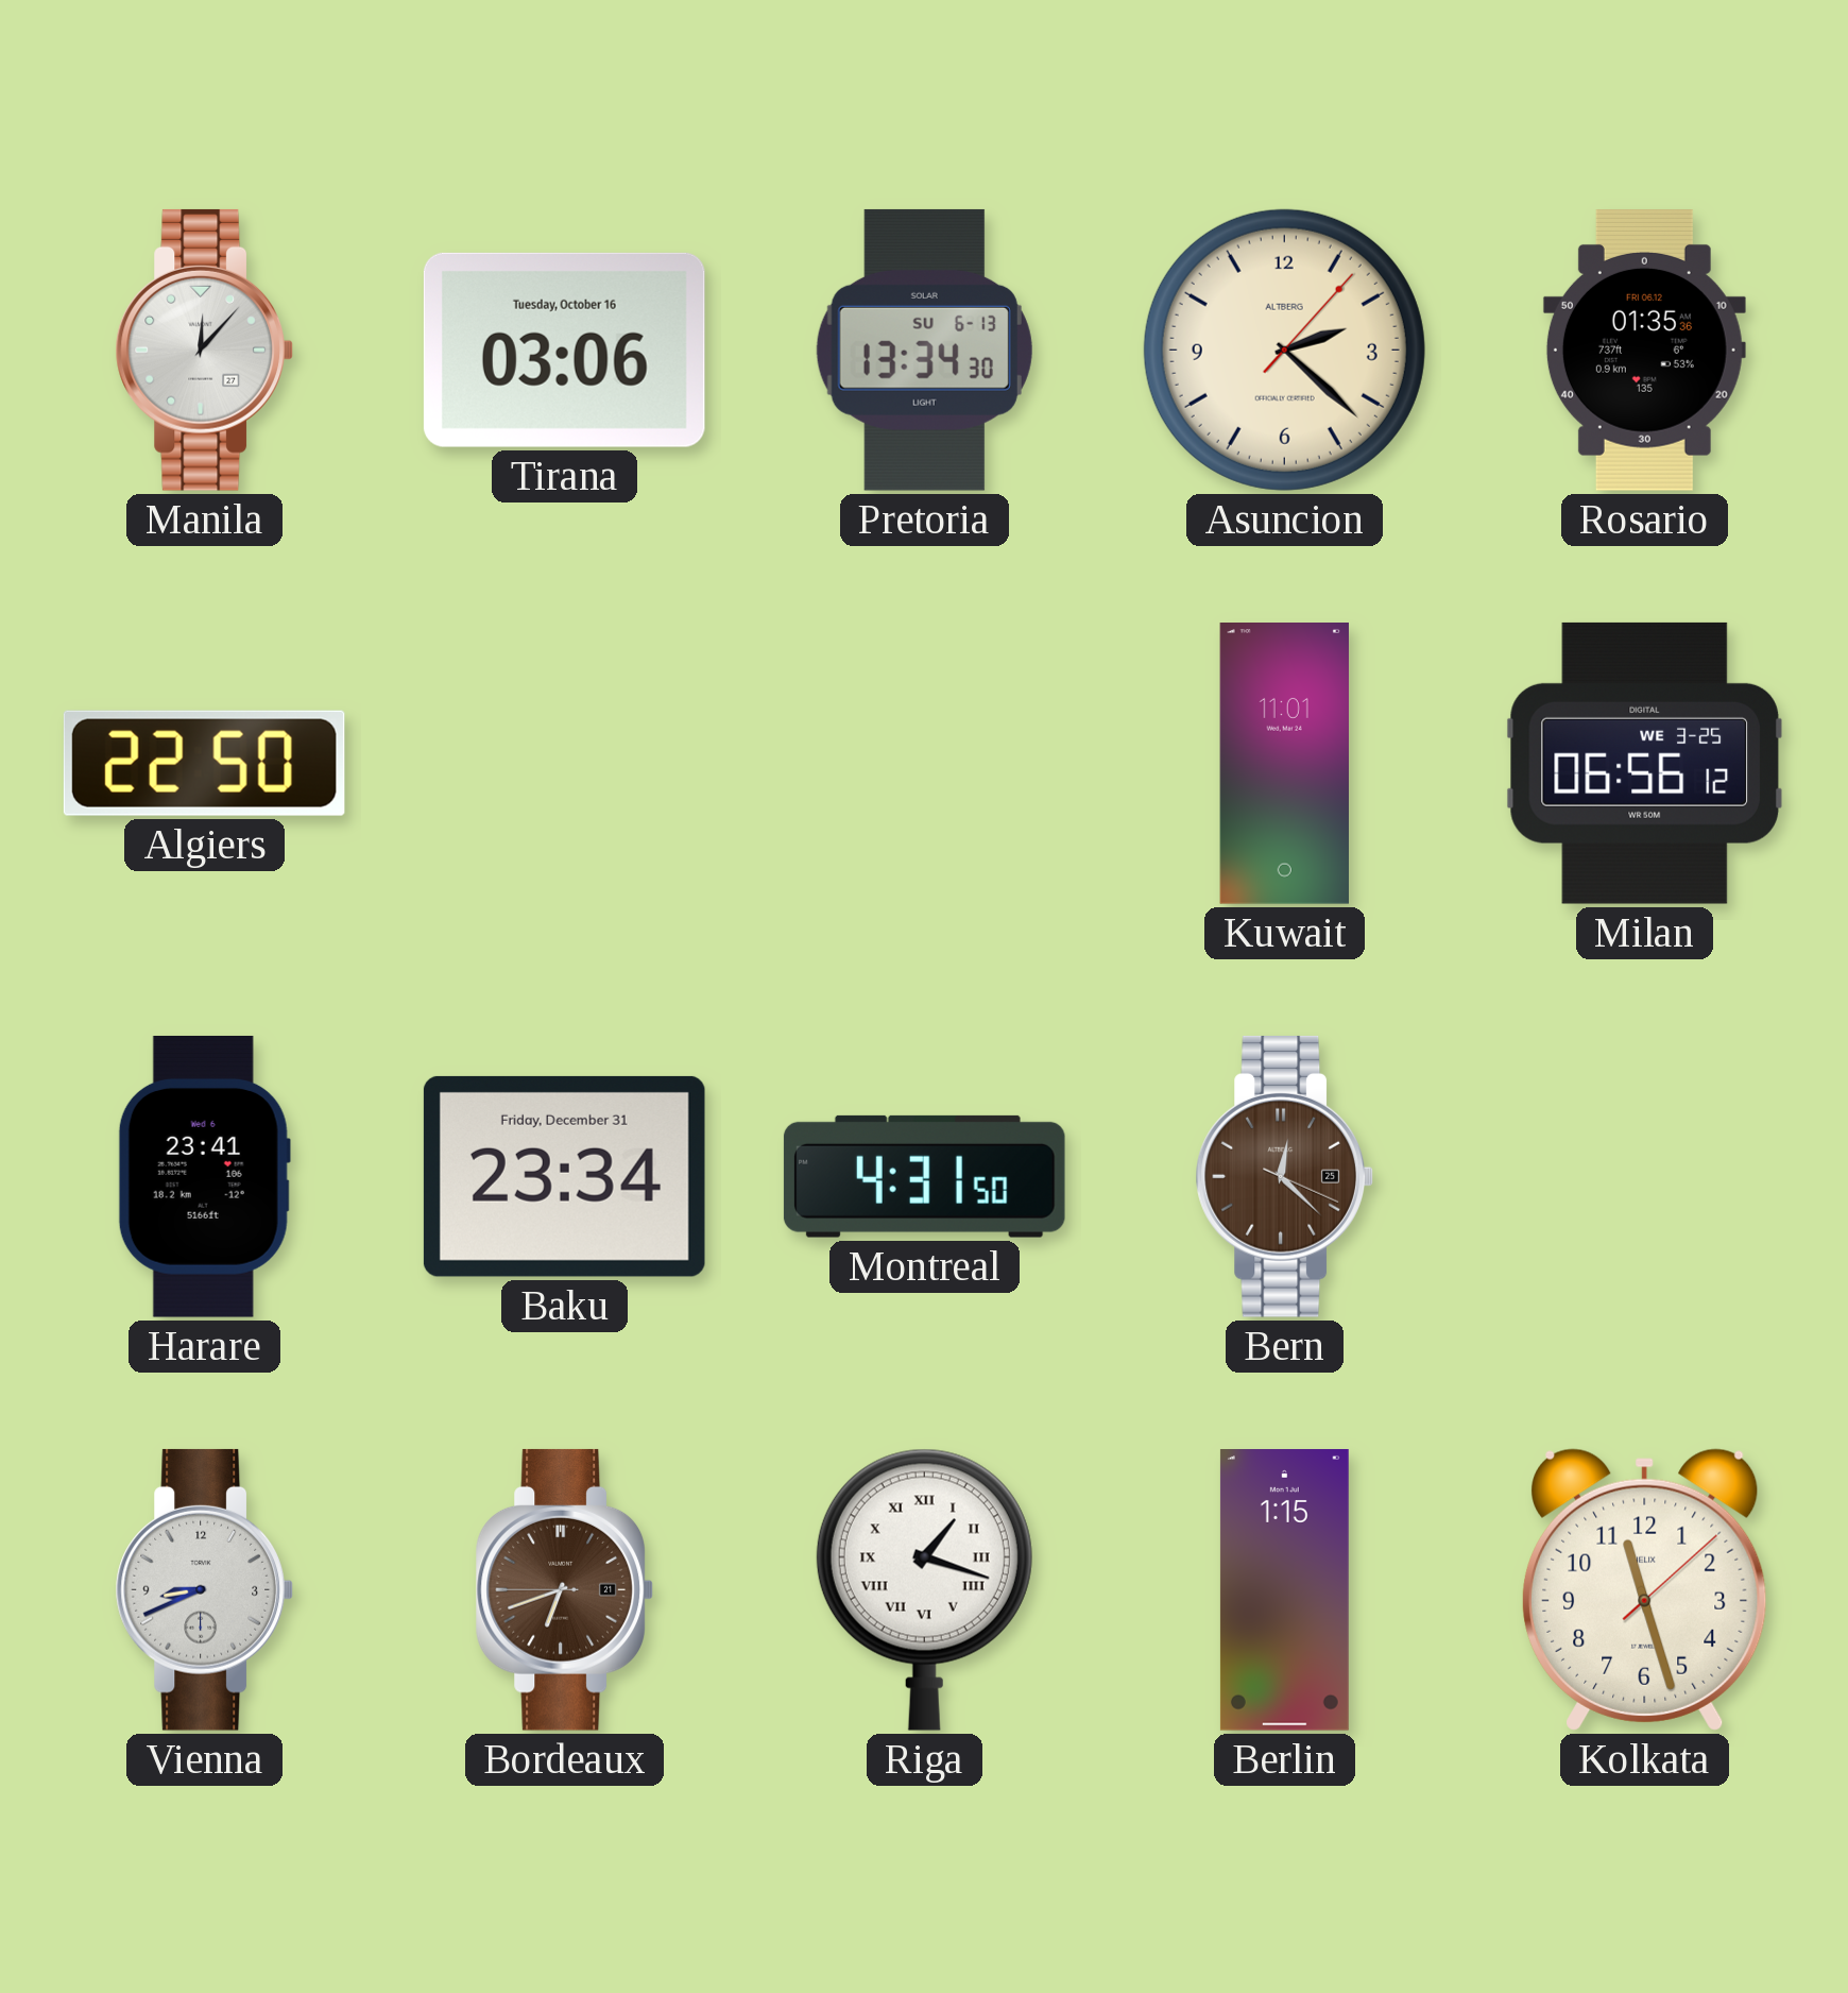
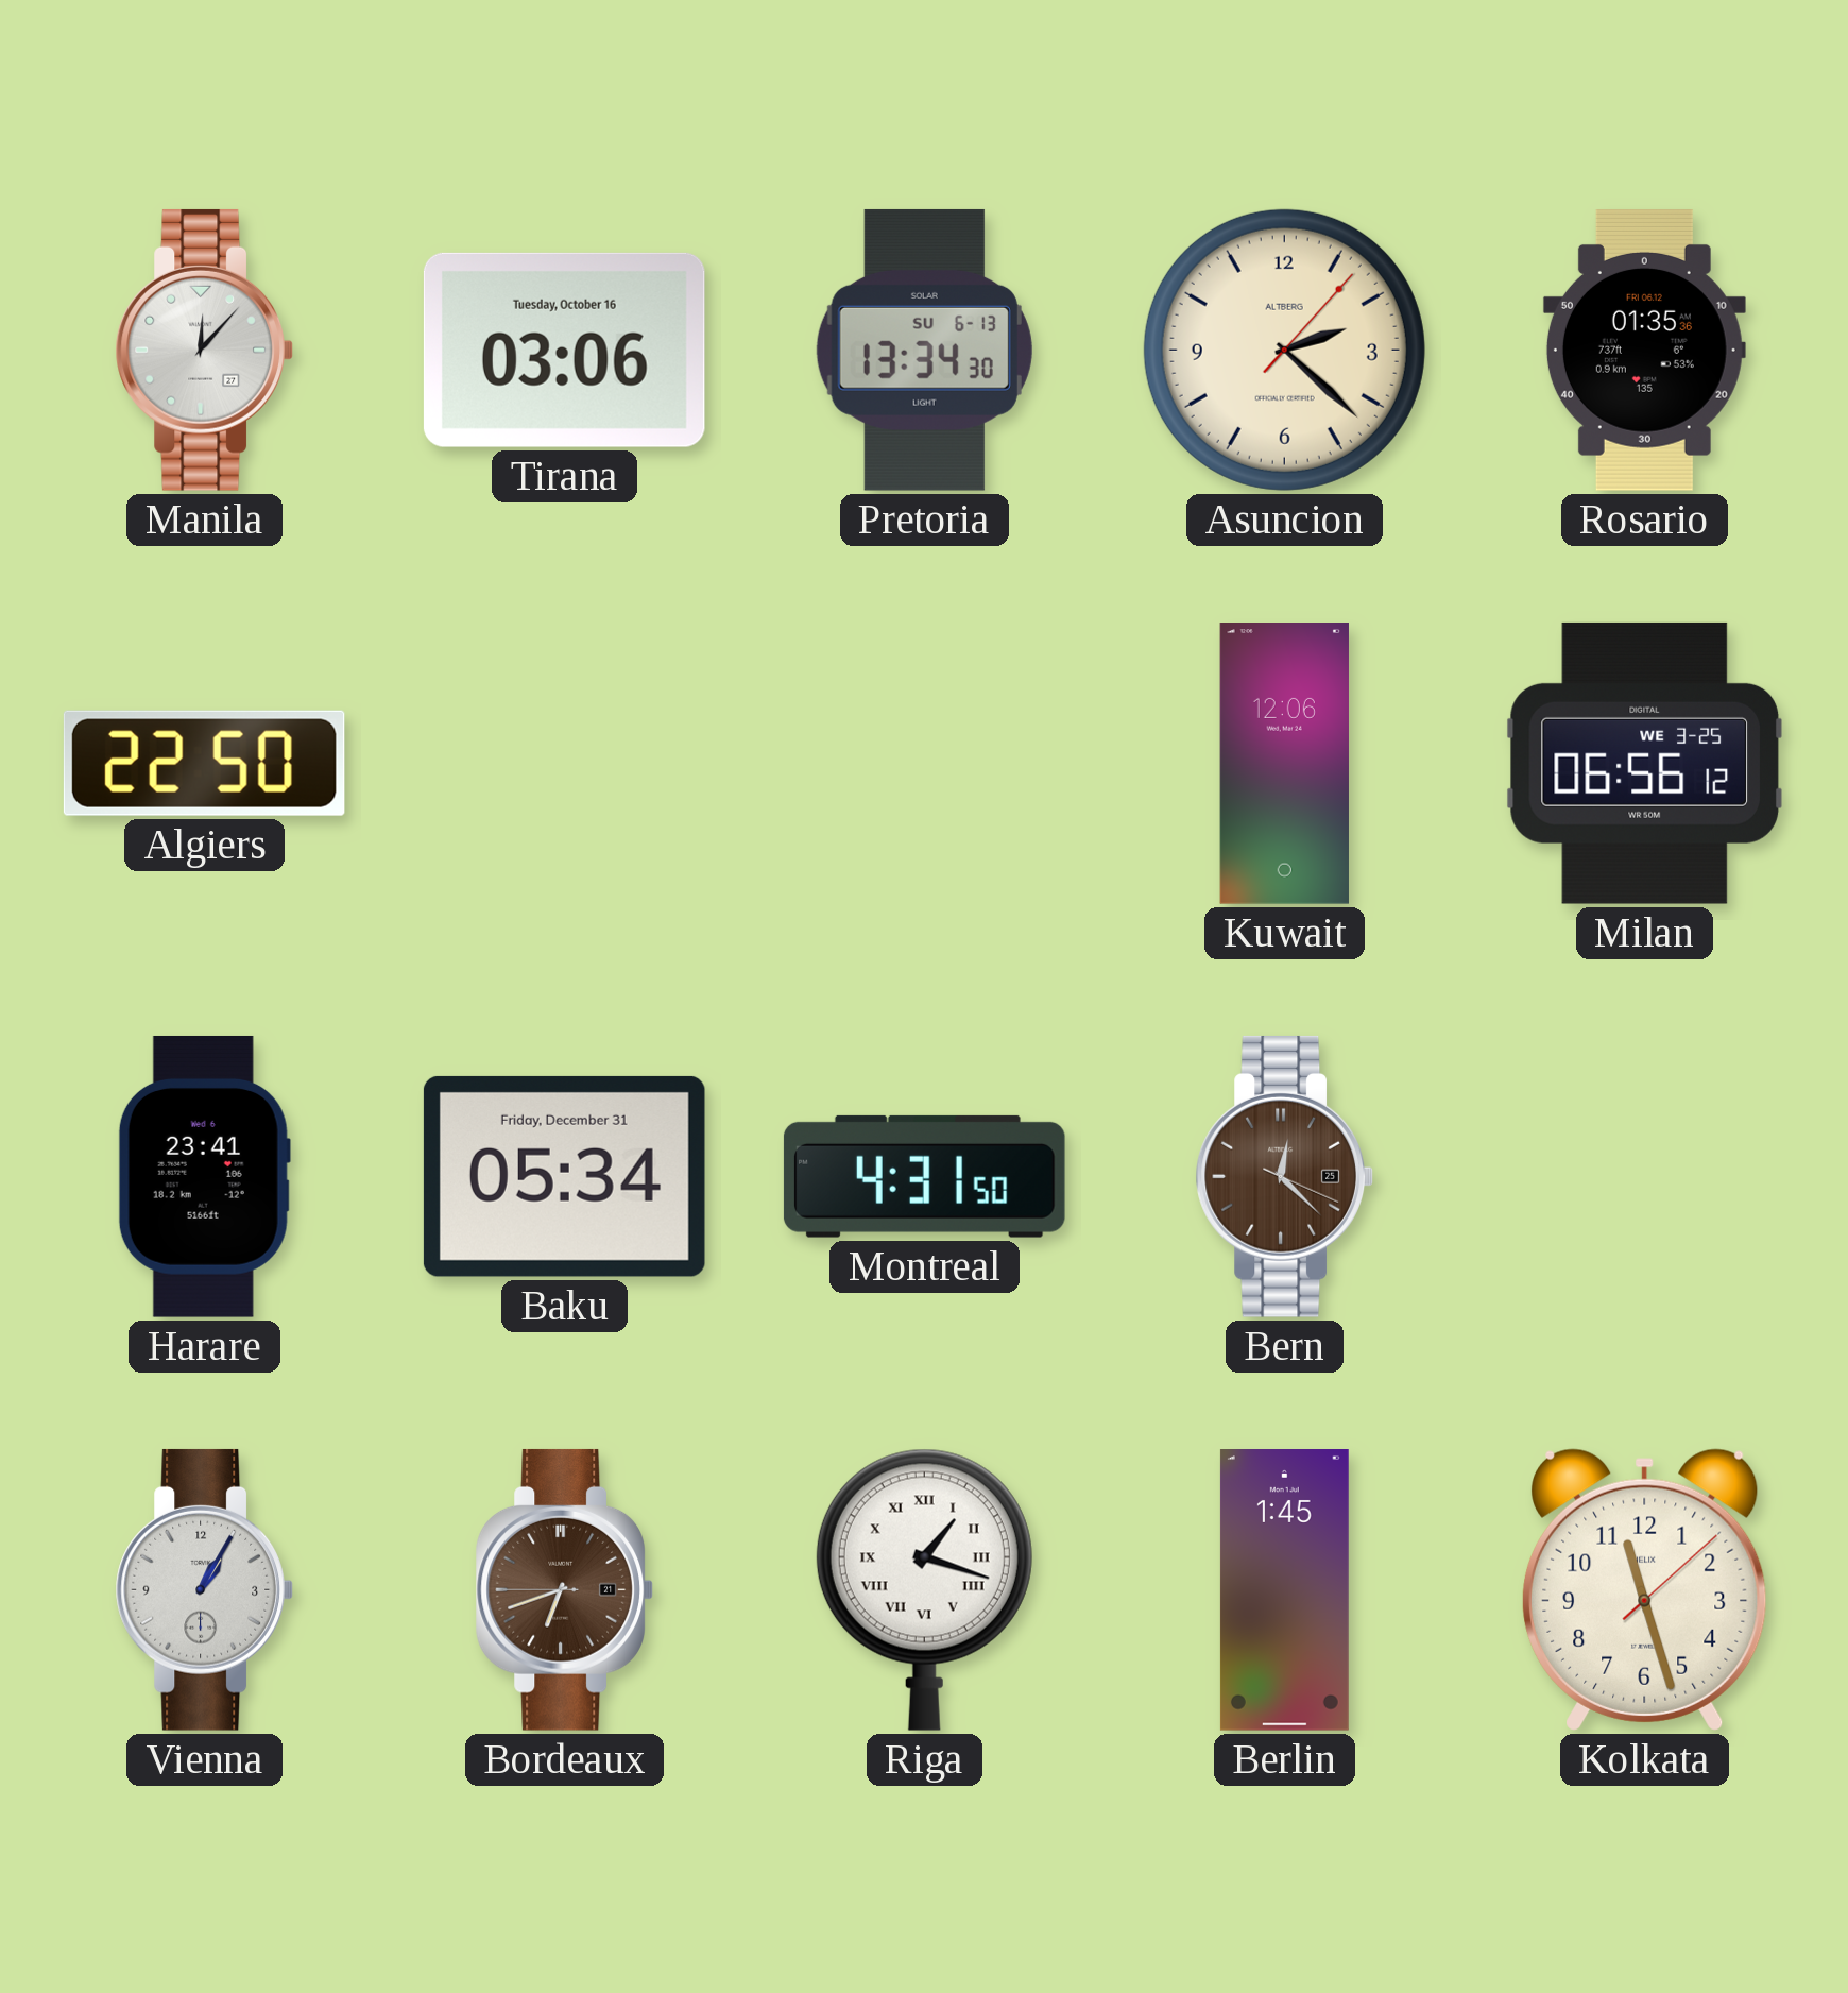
Kuwait: 11:01 -> 12:06
Baku: 23:34 -> 05:34
Vienna: 8:41 -> 1:05
Berlin: 1:15 -> 1:45
